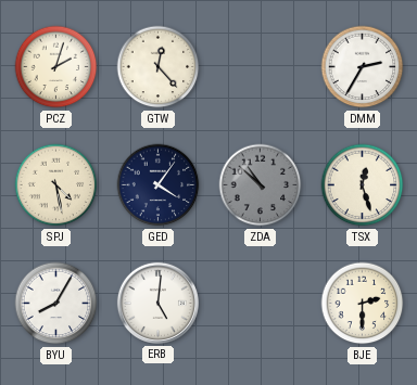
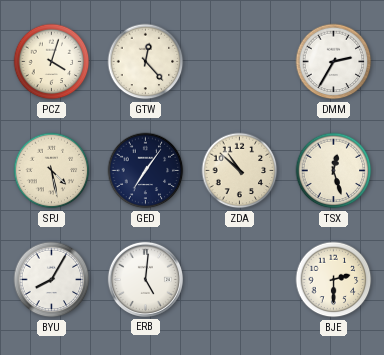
PCZ: 2:03 -> 4:03
GED: 4:06 -> 7:06
ZDA dial: grey -> cream
